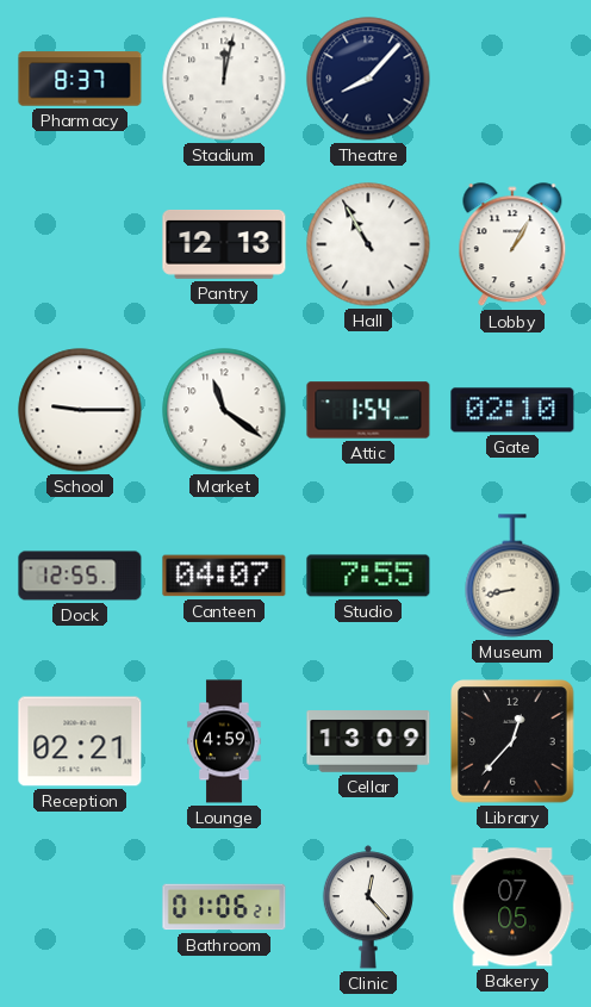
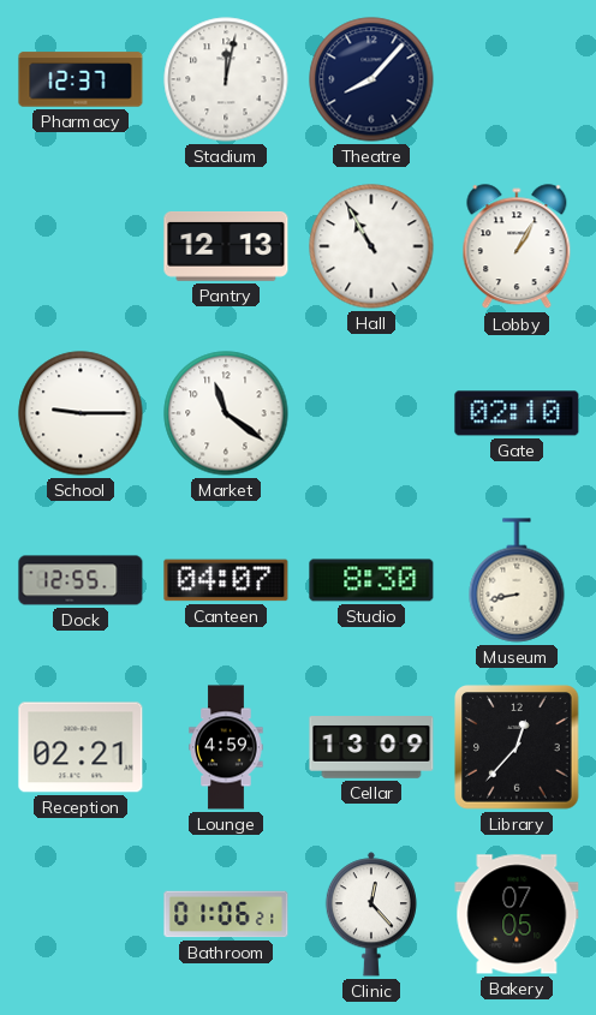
Pharmacy: 8:37 -> 12:37
Attic: 1:54 -> none
Studio: 7:55 -> 8:30
